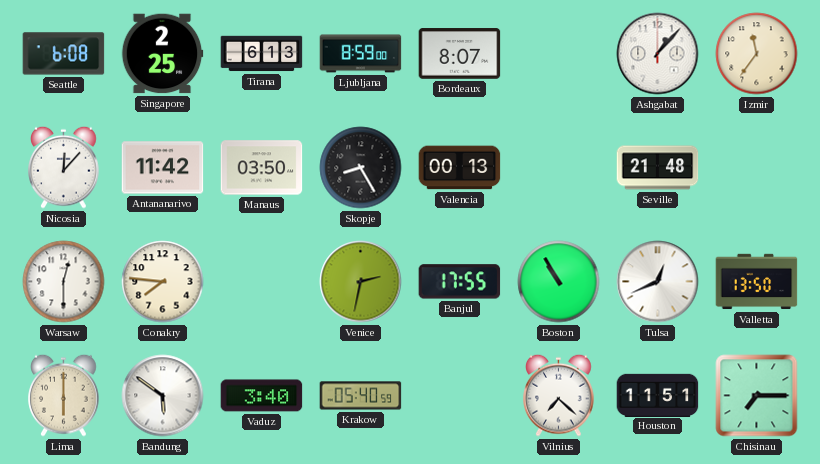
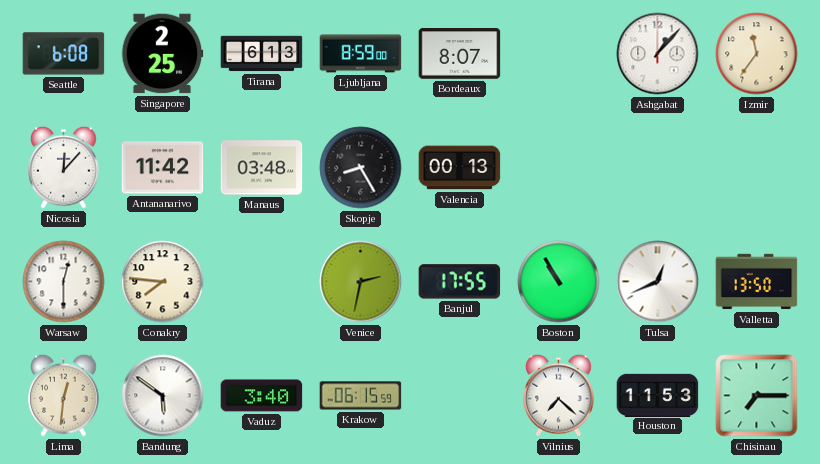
Manaus: 03:50 -> 03:48
Seville: 21:48 -> none
Lima: 6:00 -> 12:31
Krakow: 05:40 -> 06:15
Houston: 11:51 -> 11:53
